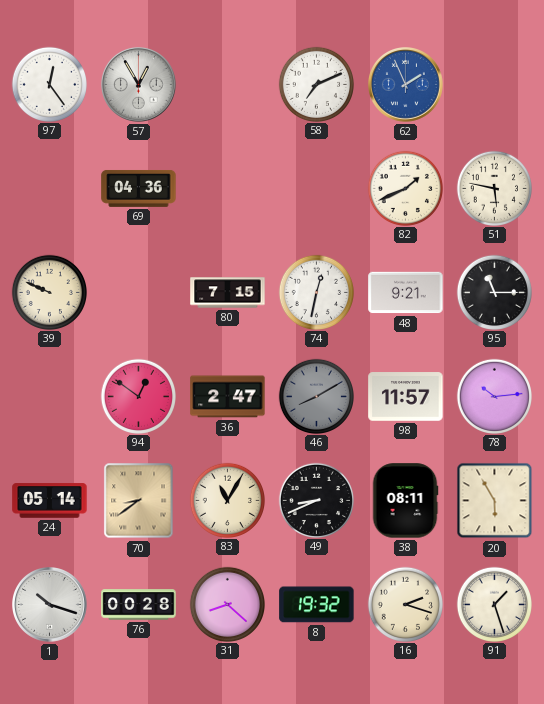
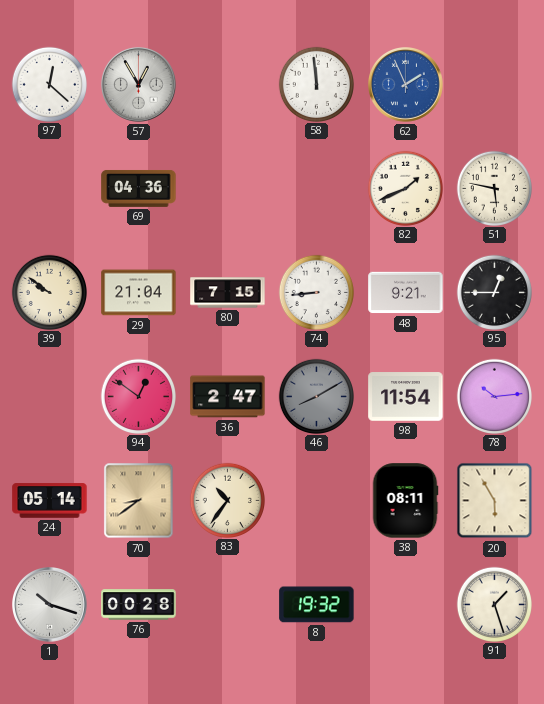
97: 12:24 -> 12:22
58: 7:11 -> 11:59
39: 9:49 -> 9:51
29: none -> 21:04
74: 12:32 -> 8:44
95: 11:15 -> 12:45
98: 11:57 -> 11:54
83: 11:05 -> 10:36
49: 8:41 -> none
31: 8:22 -> none
16: 2:18 -> none
